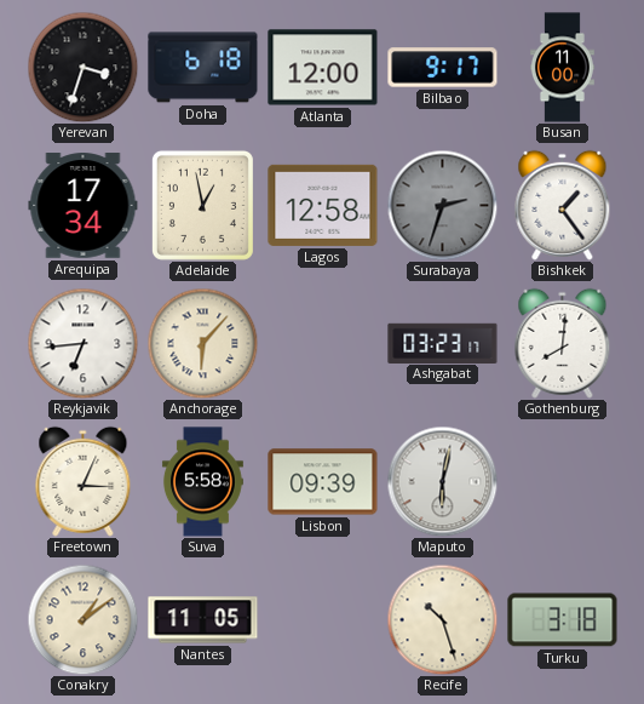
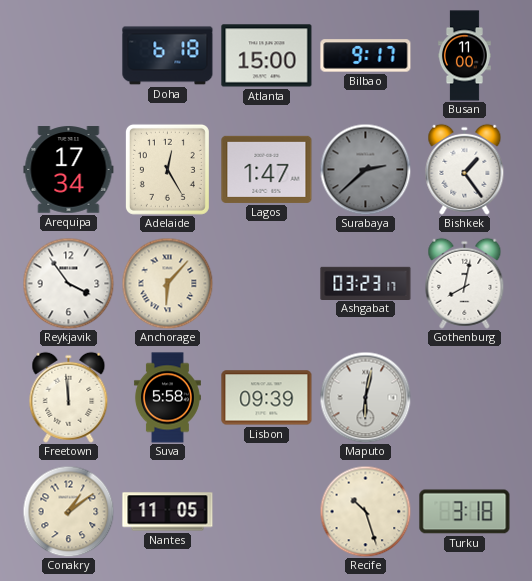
Yerevan: 3:33 -> none
Atlanta: 12:00 -> 15:00
Adelaide: 12:58 -> 12:25
Lagos: 12:58 -> 1:47
Surabaya: 2:33 -> 2:38
Reykjavik: 6:44 -> 3:54
Gothenburg: 8:01 -> 8:02
Freetown: 3:04 -> 11:59
